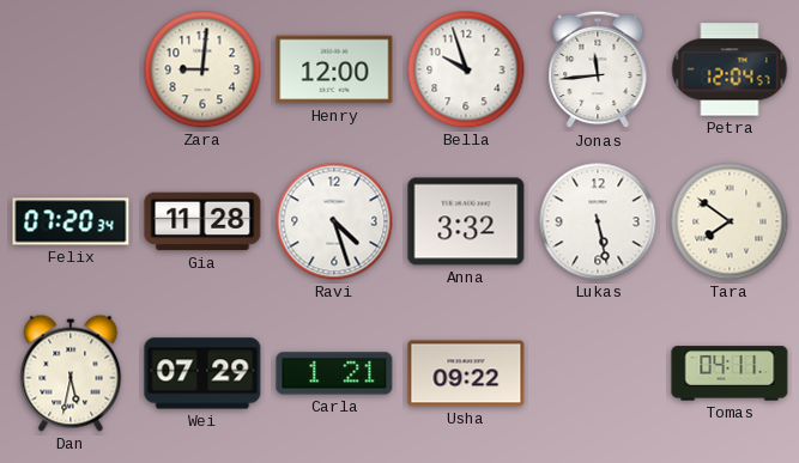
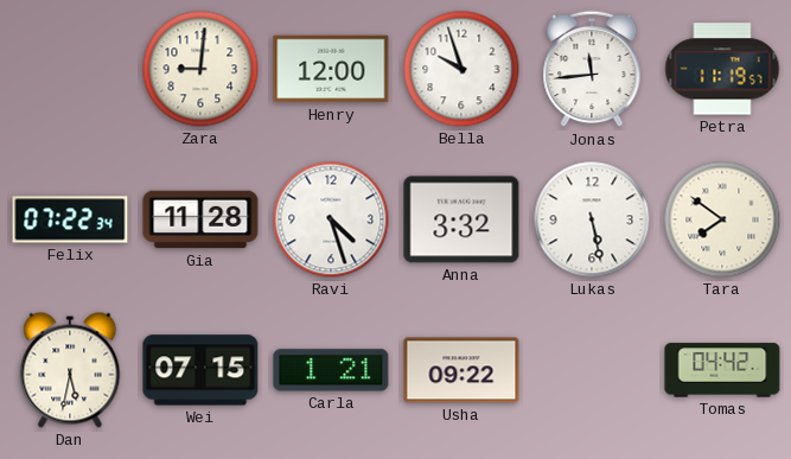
Petra: 12:04 -> 11:19
Felix: 07:20 -> 07:22
Wei: 07:29 -> 07:15
Tomas: 04:11 -> 04:42
